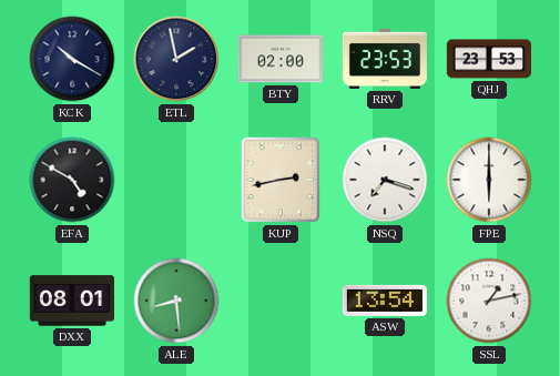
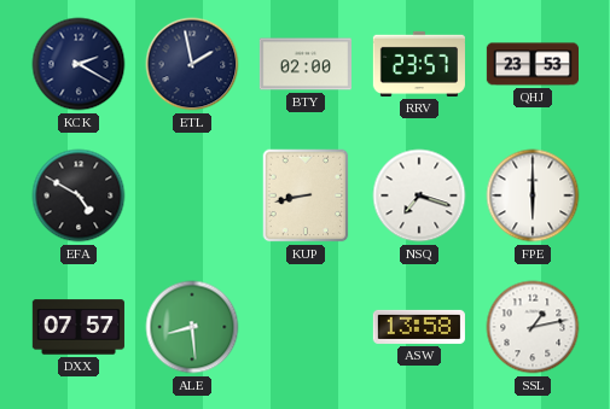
KCK: 10:20 -> 2:20
RRV: 23:53 -> 23:57
KUP: 2:43 -> 8:43
DXX: 08:01 -> 07:57
ASW: 13:54 -> 13:58
